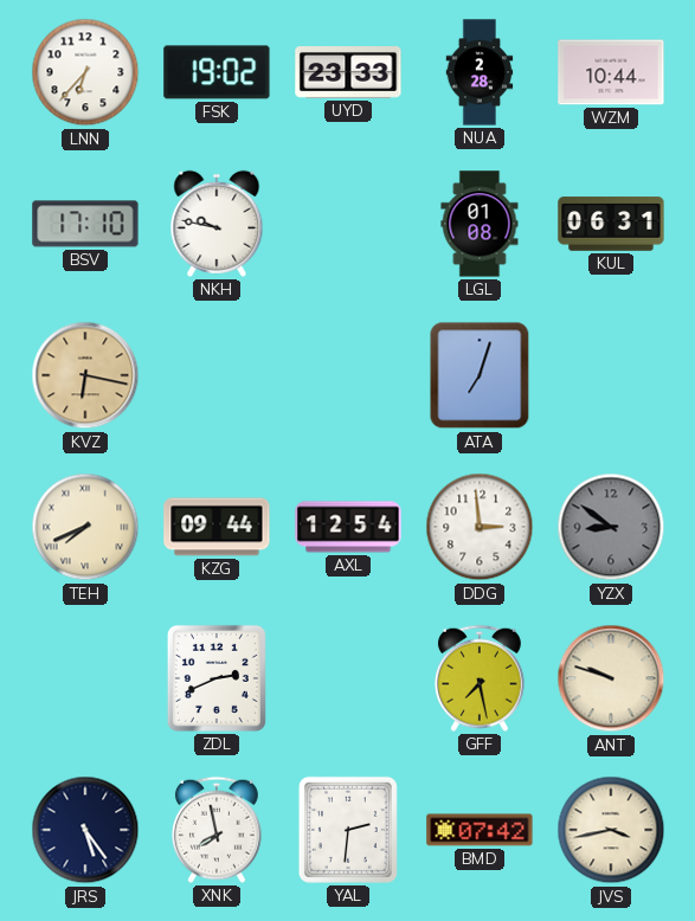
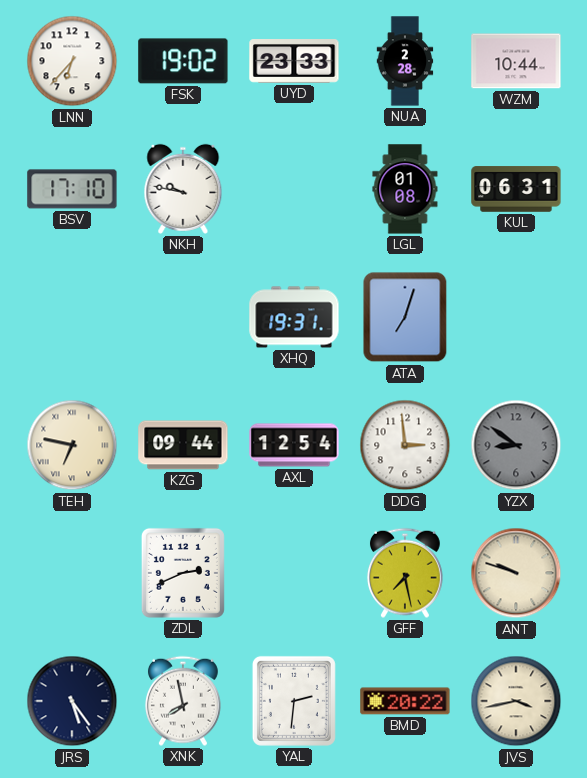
KVZ: 6:17 -> none
XHQ: none -> 19:31
TEH: 7:41 -> 6:47
BMD: 07:42 -> 20:22
